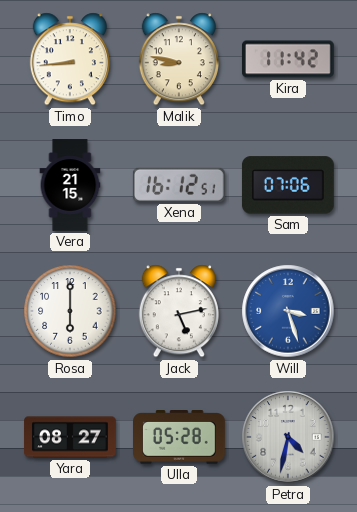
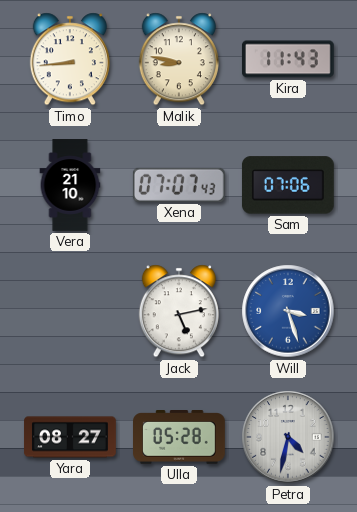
Kira: 11:42 -> 11:43
Vera: 21:15 -> 21:10
Xena: 16:12 -> 07:07
Rosa: 6:00 -> none
